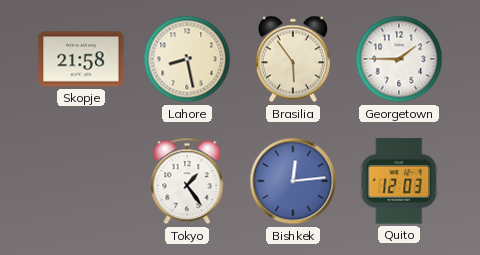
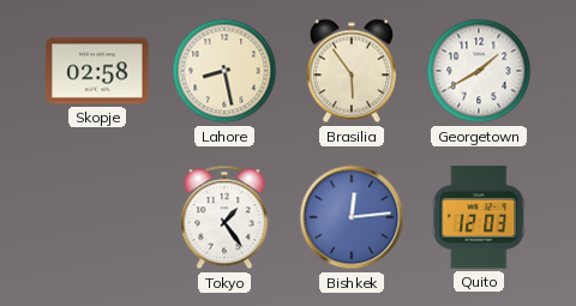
Skopje: 21:58 -> 02:58
Georgetown: 1:45 -> 1:40
